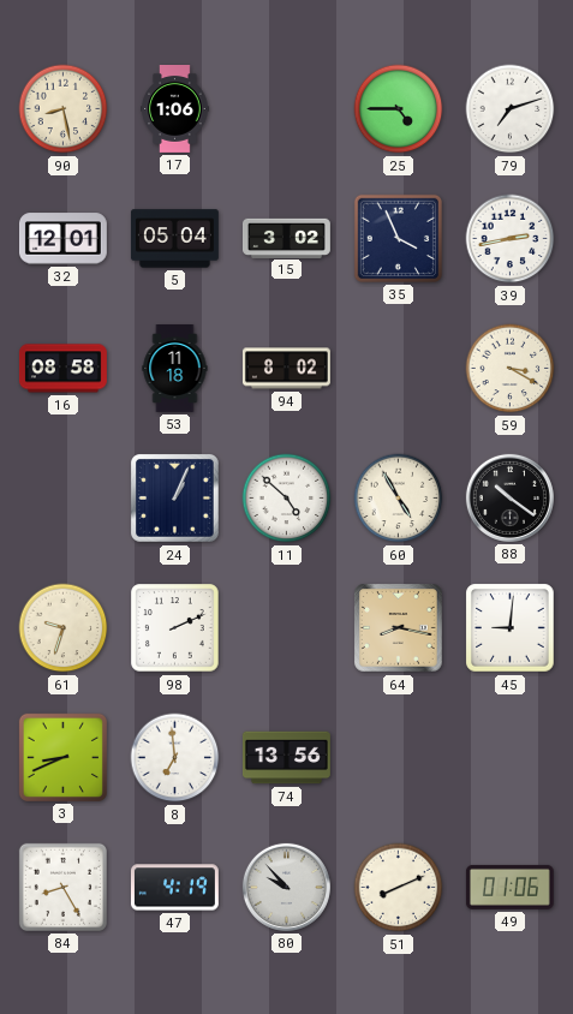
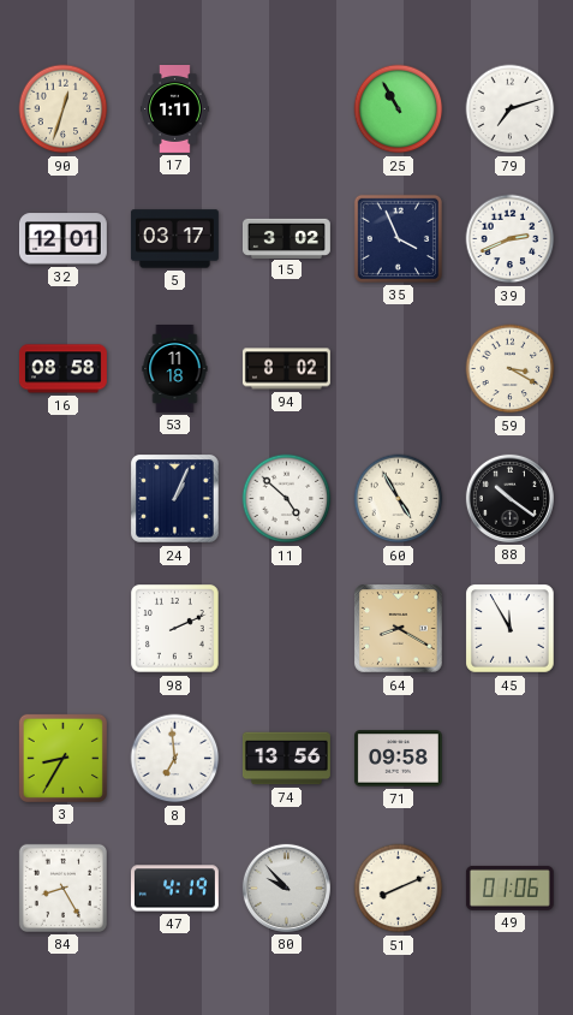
90: 8:28 -> 12:33
17: 1:06 -> 1:11
25: 4:45 -> 10:55
5: 05:04 -> 03:17
39: 2:43 -> 2:41
61: 9:33 -> none
64: 8:17 -> 8:20
45: 9:01 -> 11:55
3: 8:41 -> 8:35
71: none -> 09:58
